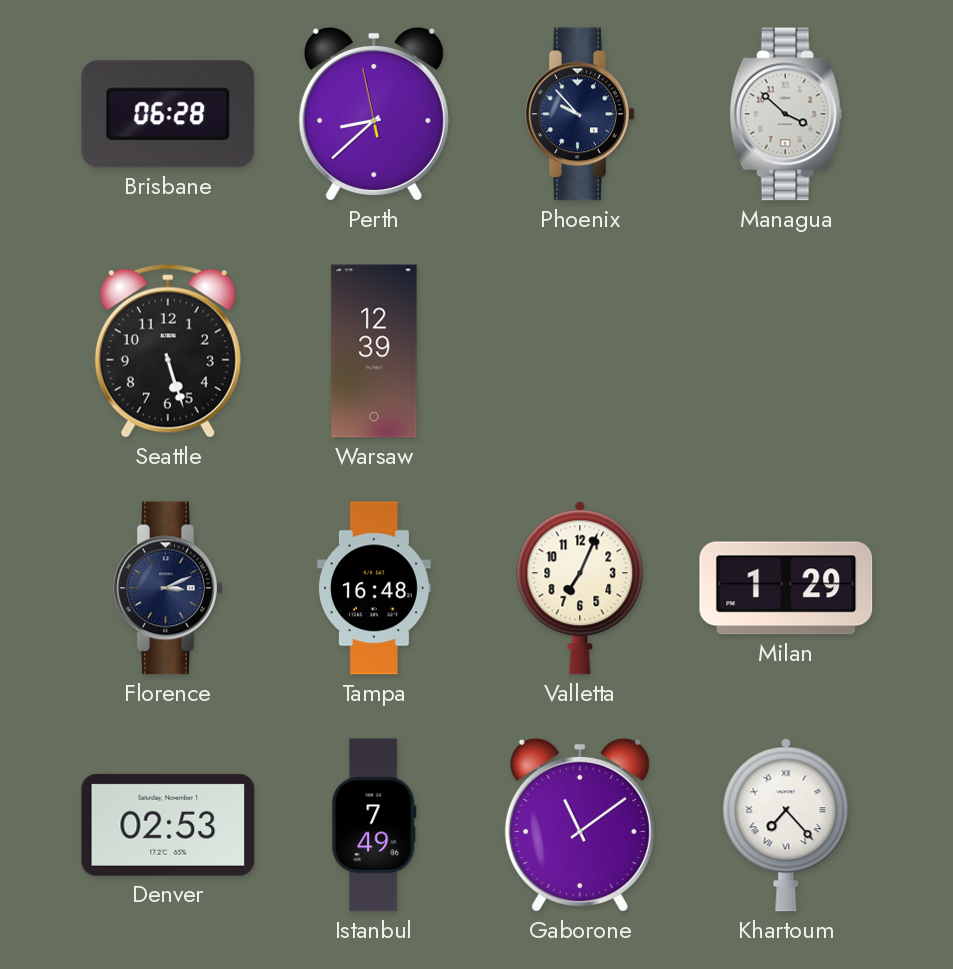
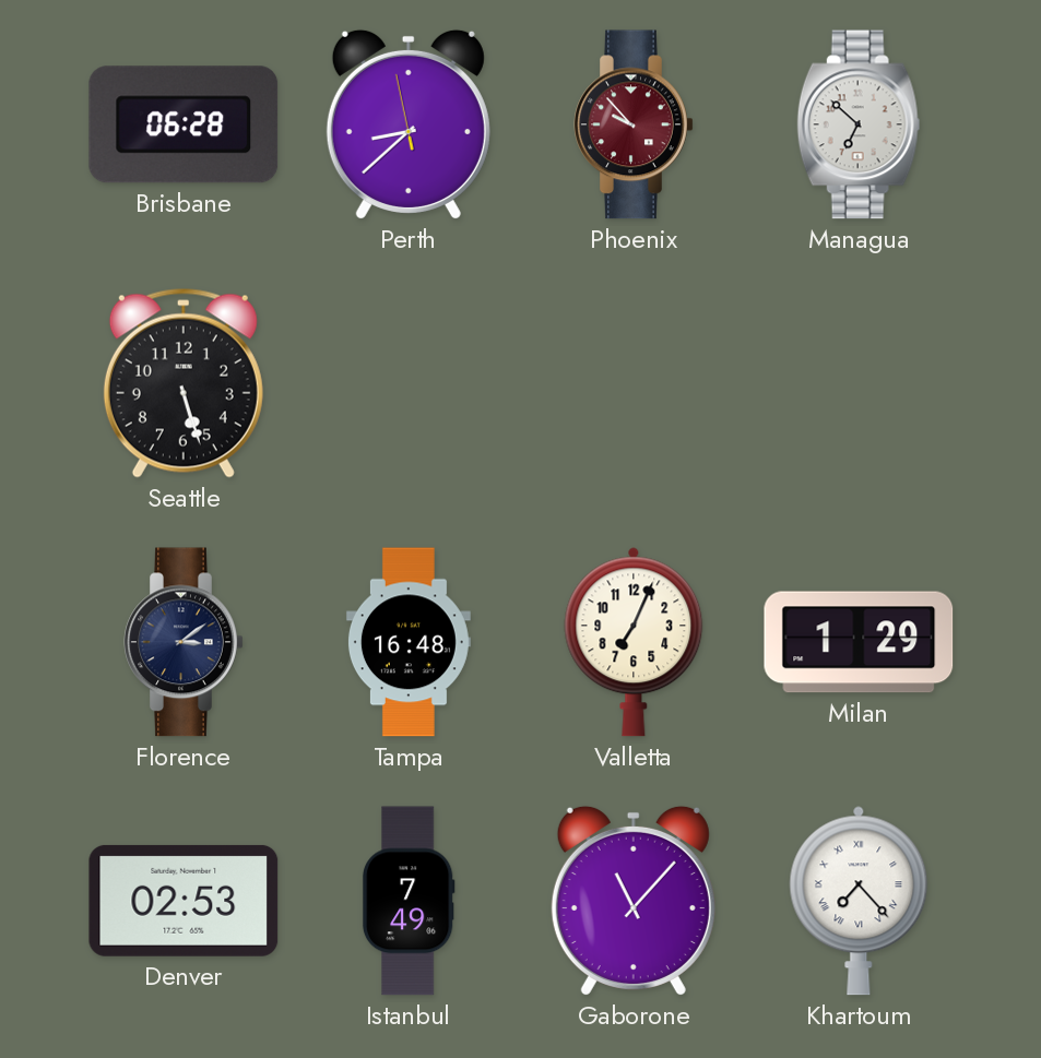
Phoenix dial: navy -> burgundy
Managua: 3:52 -> 6:52
Warsaw: 12:39 -> none
Florence: 3:11 -> 3:09
Gaborone: 11:09 -> 11:07
